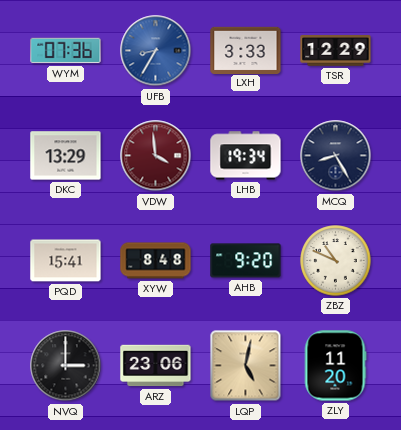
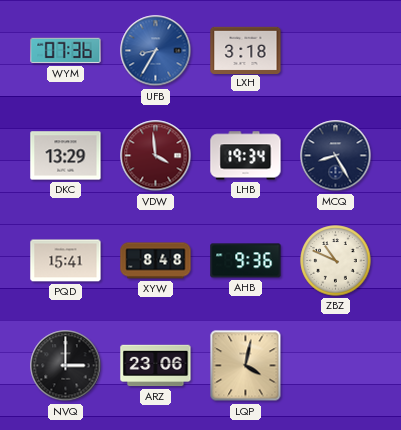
LXH: 3:33 -> 3:18
TSR: 12:29 -> none
AHB: 9:20 -> 9:36
LQP: 5:02 -> 4:02
ZLY: 11:20 -> none
